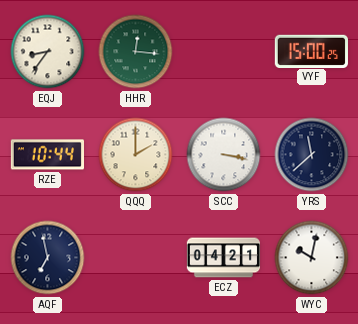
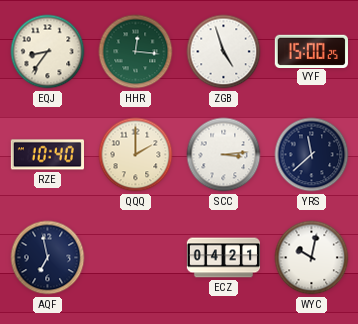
ZGB: none -> 4:57
RZE: 10:44 -> 10:40
SCC: 3:17 -> 3:14
